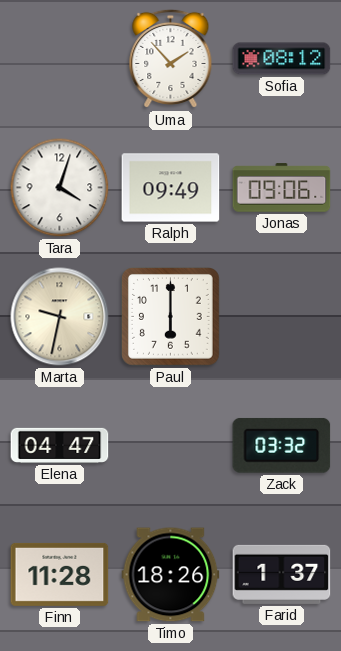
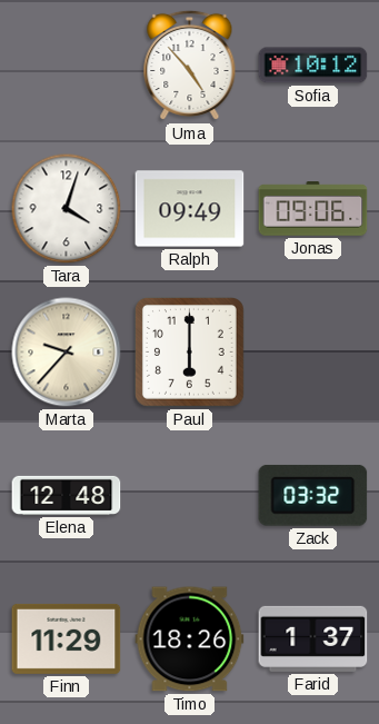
Uma: 1:53 -> 4:53
Sofia: 08:12 -> 10:12
Marta: 9:32 -> 9:37
Elena: 04:47 -> 12:48
Finn: 11:28 -> 11:29
